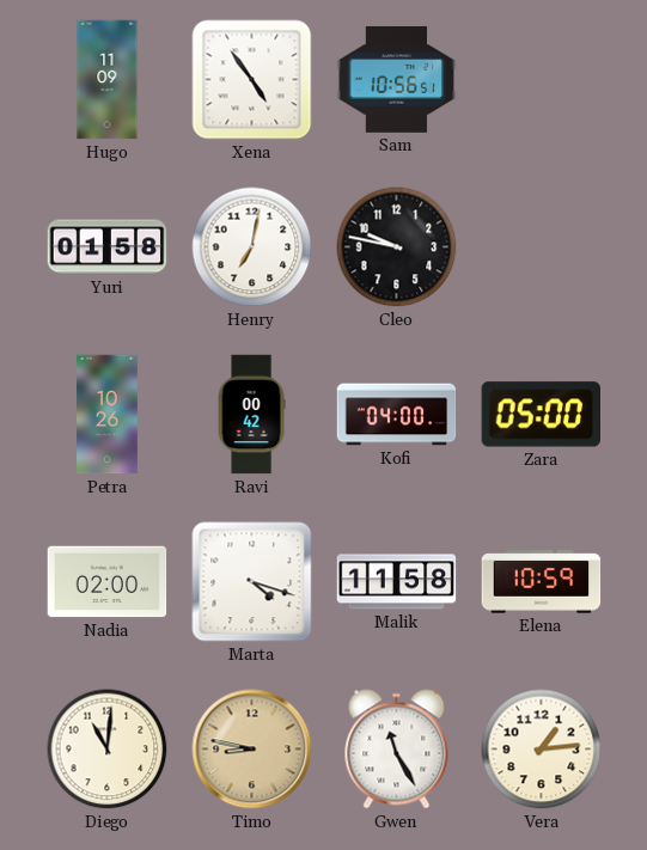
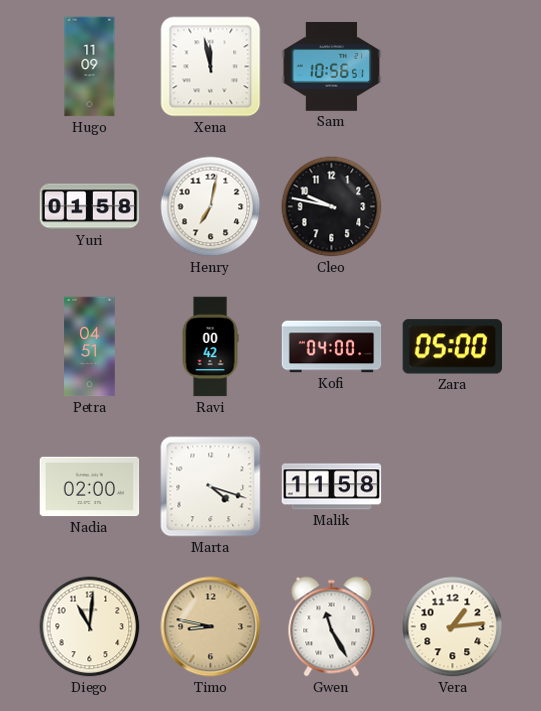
Xena: 4:54 -> 11:58
Petra: 10:26 -> 04:51
Elena: 10:59 -> none
